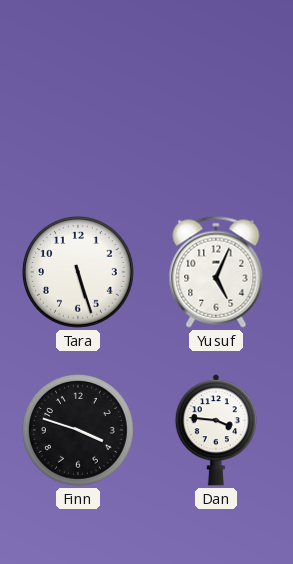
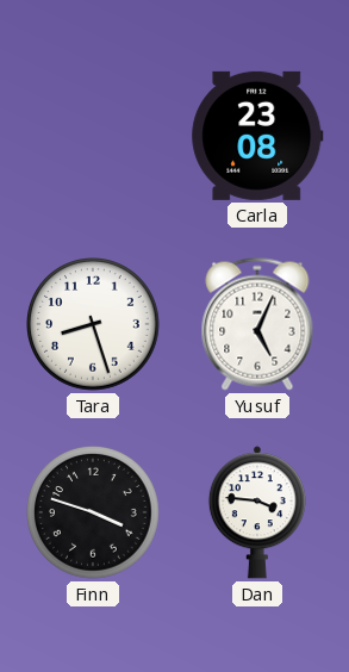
Carla: none -> 23:08
Tara: 5:27 -> 8:27
